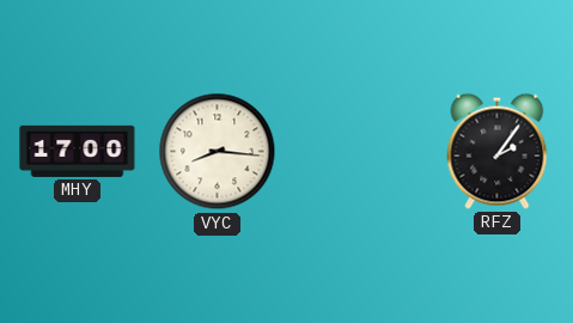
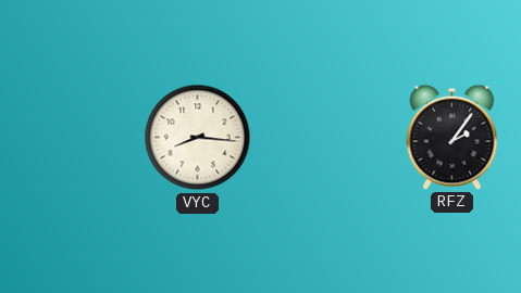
MHY: 17:00 -> none
